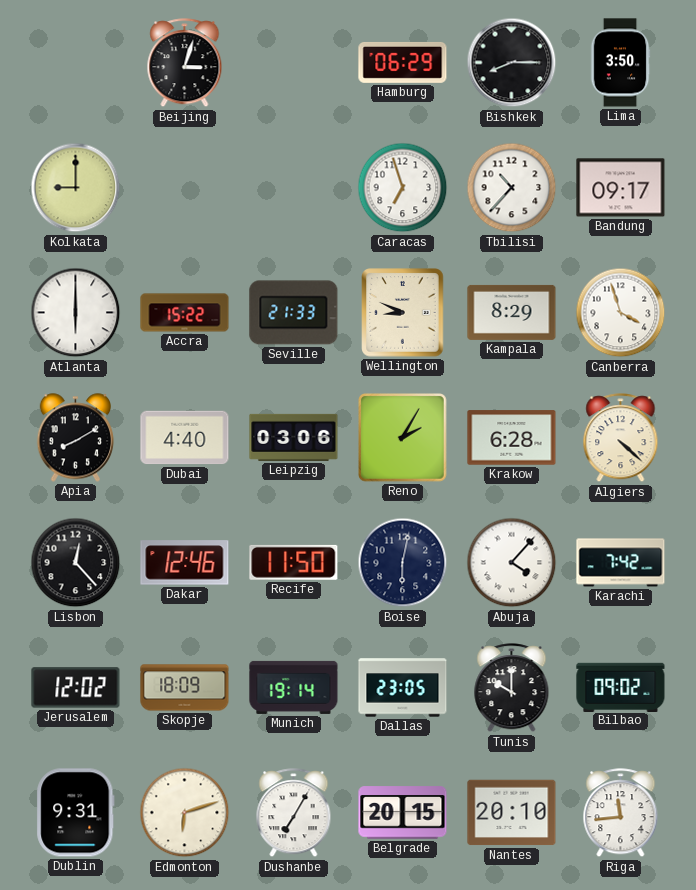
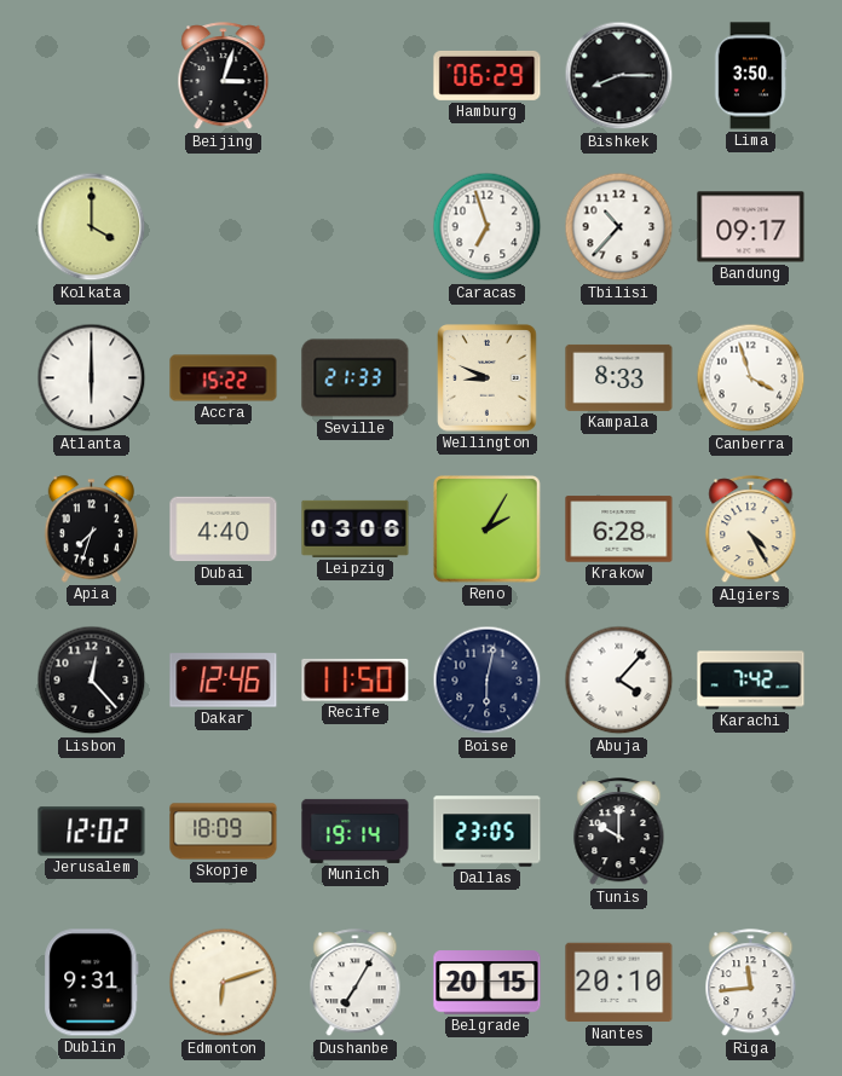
Kolkata: 9:00 -> 4:00
Kampala: 8:29 -> 8:33
Apia: 8:10 -> 7:33
Algiers: 4:22 -> 4:25
Bilbao: 09:02 -> none
